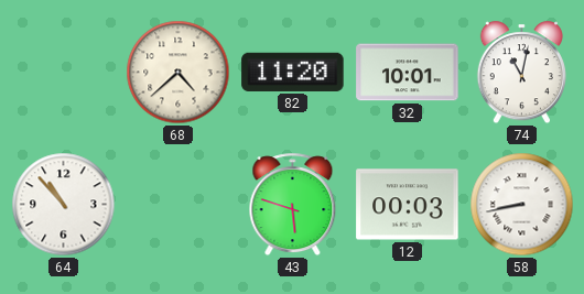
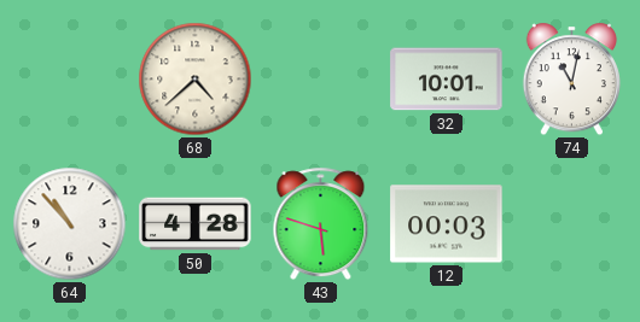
82: 11:20 -> none
50: none -> 4:28
58: 8:43 -> none
